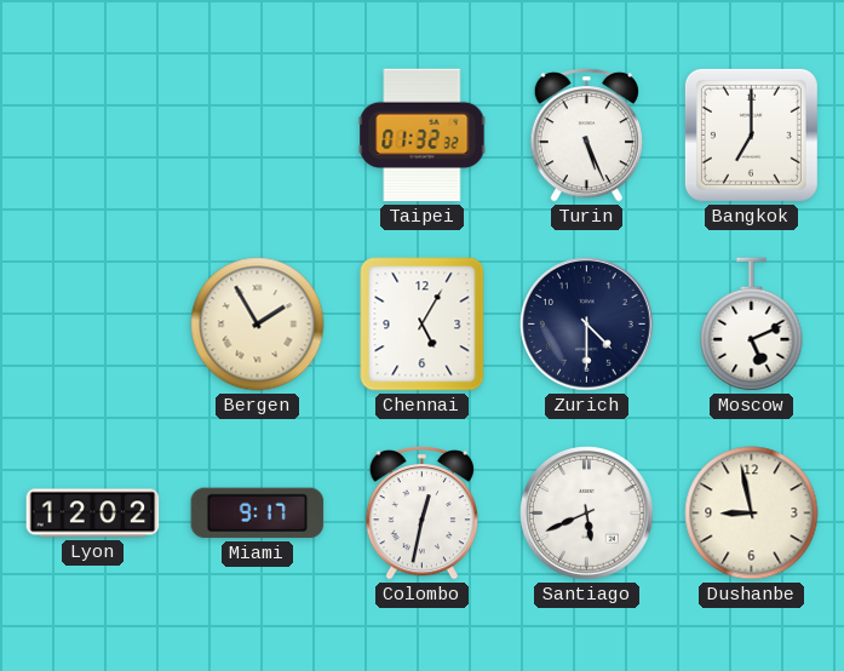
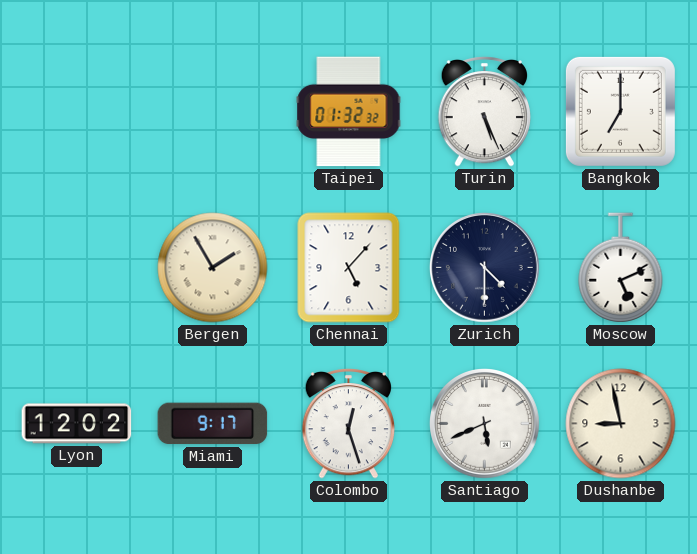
Chennai: 5:05 -> 5:07
Colombo: 12:32 -> 12:27
